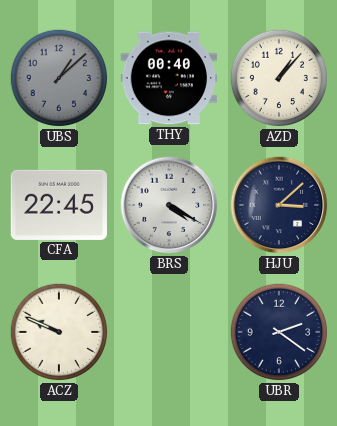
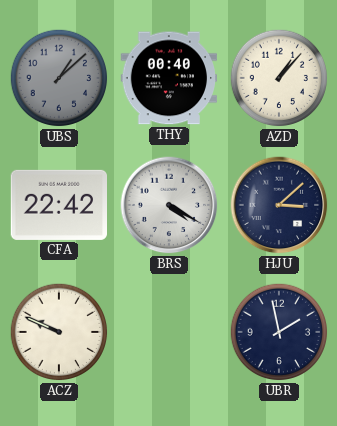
CFA: 22:45 -> 22:42
UBR: 2:21 -> 1:58
